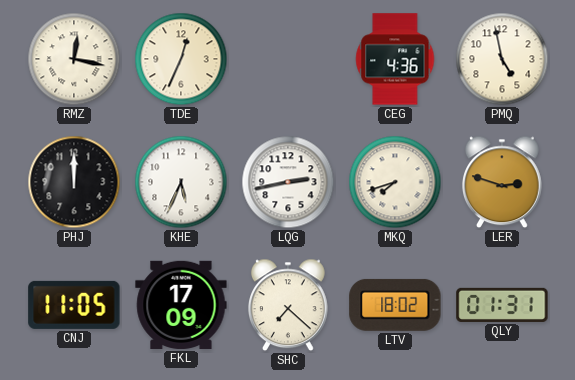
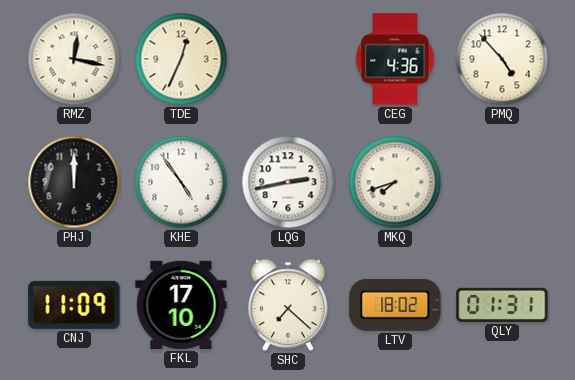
PMQ: 4:58 -> 4:53
KHE: 5:34 -> 4:54
LER: 2:48 -> none
CNJ: 11:05 -> 11:09
FKL: 17:09 -> 17:10
